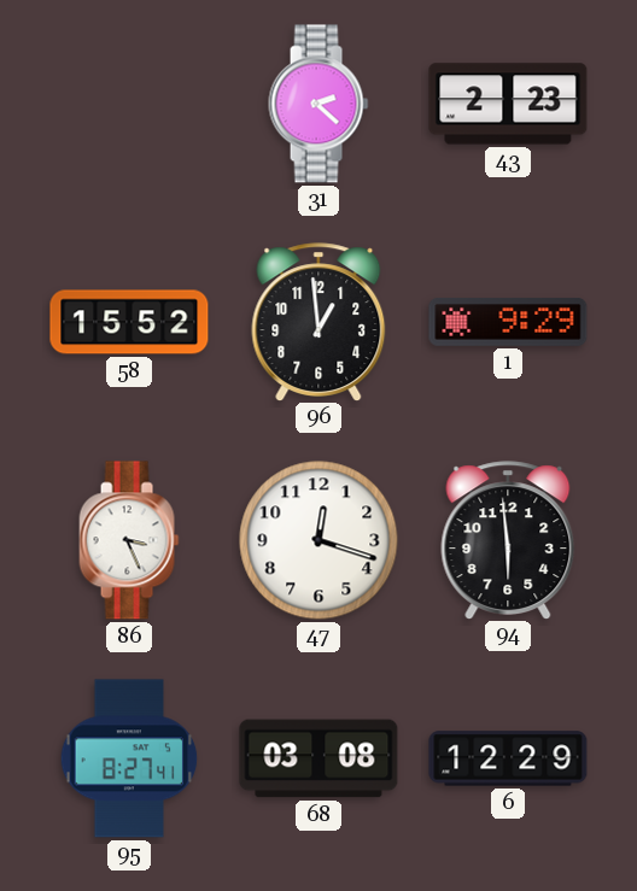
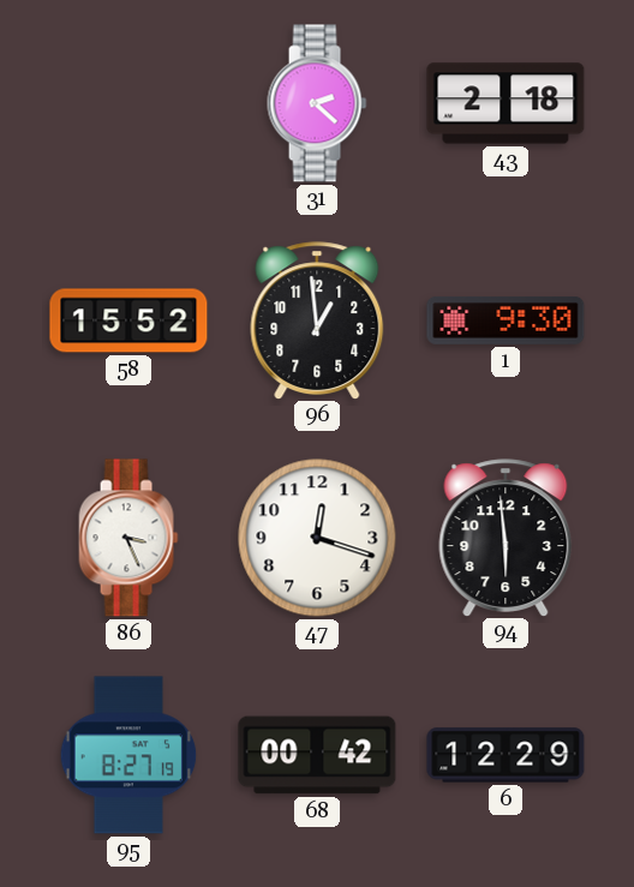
43: 2:23 -> 2:18
1: 9:29 -> 9:30
95: 8:27:41 -> 8:27:19
68: 03:08 -> 00:42
